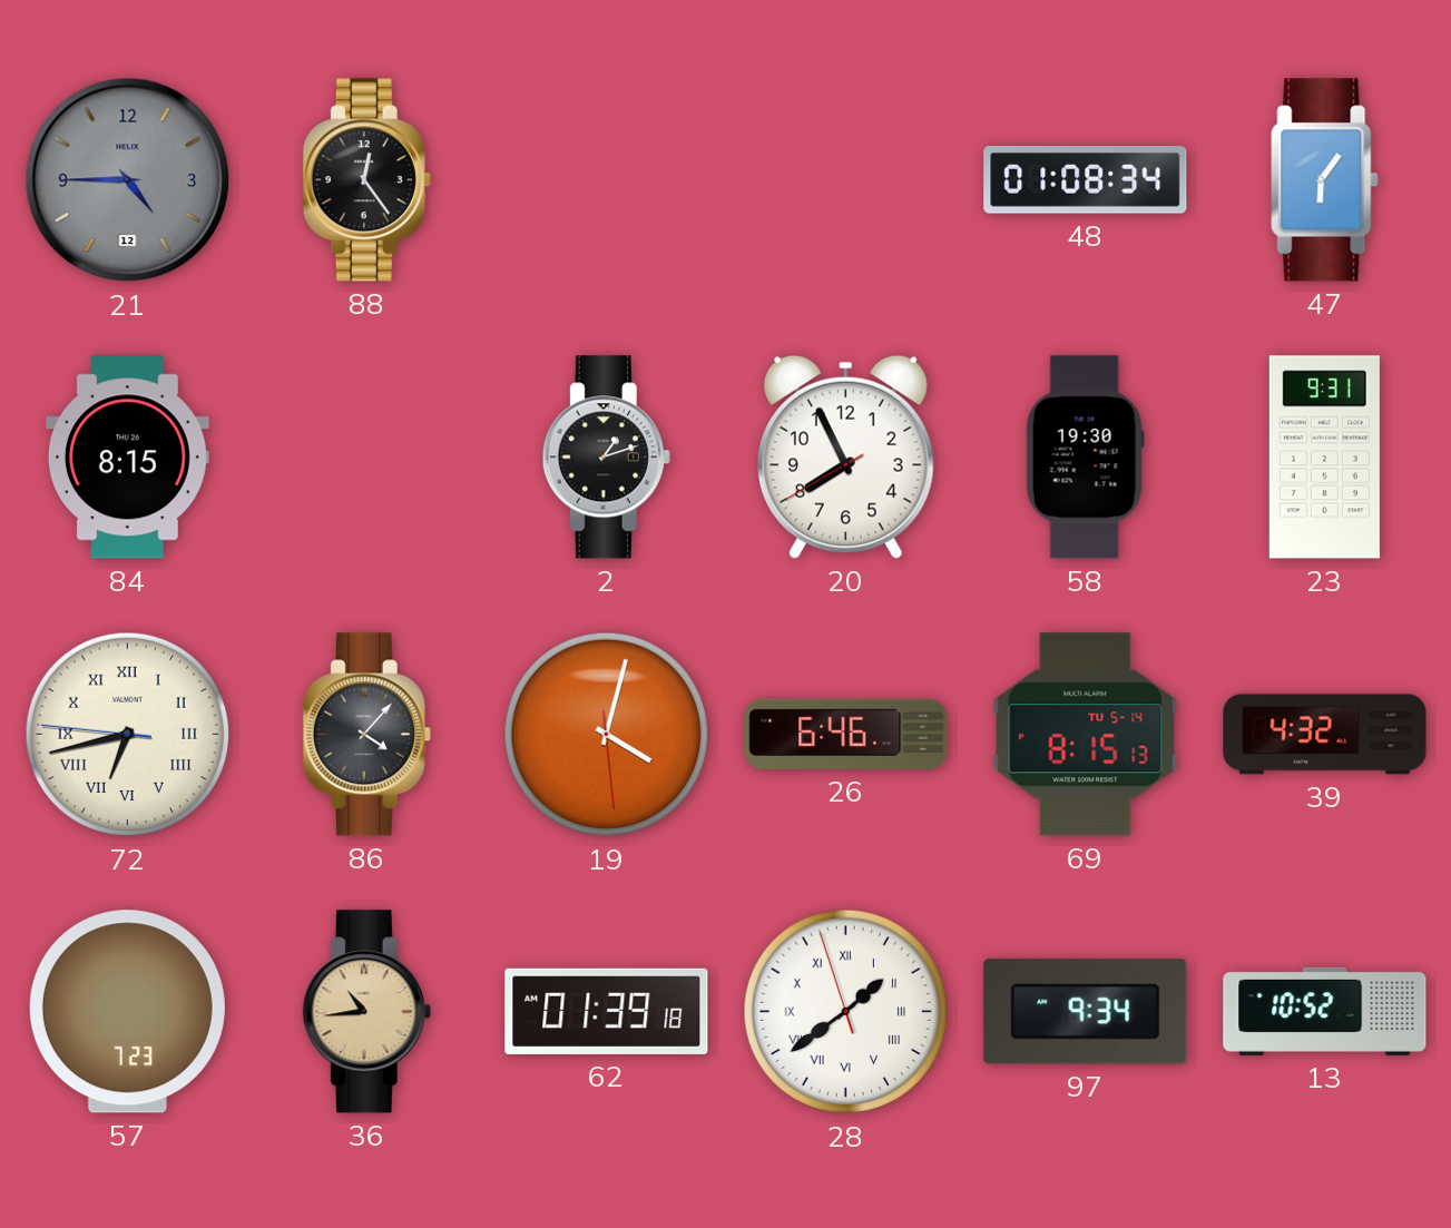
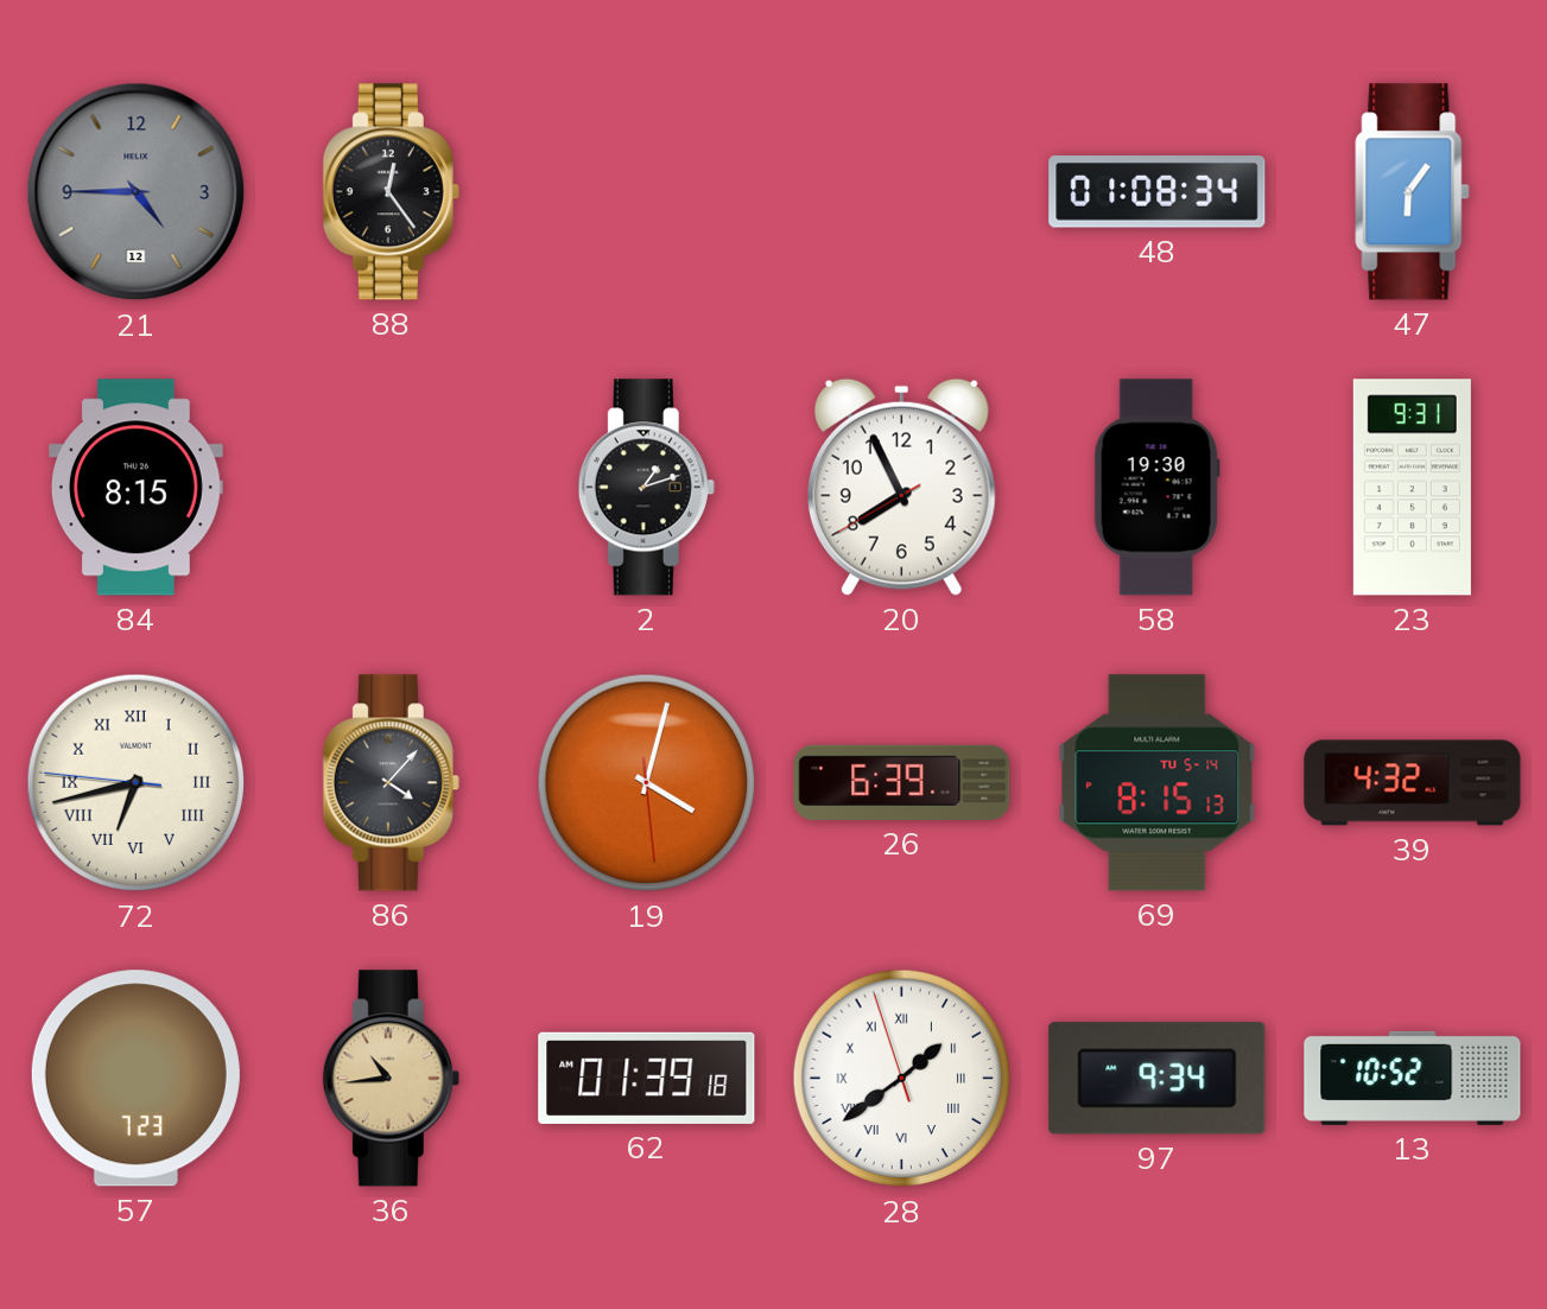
26: 6:46 -> 6:39
